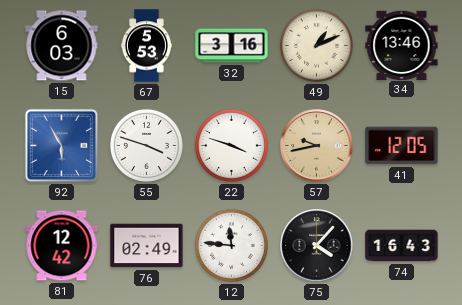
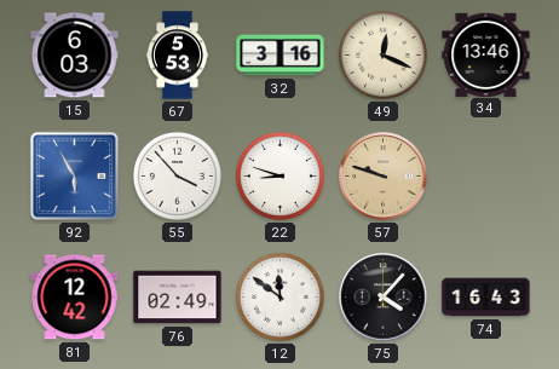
49: 1:11 -> 12:19
55: 3:48 -> 3:53
22: 3:48 -> 8:48
57: 9:43 -> 9:48
41: 12:05 -> none
12: 11:46 -> 11:51
